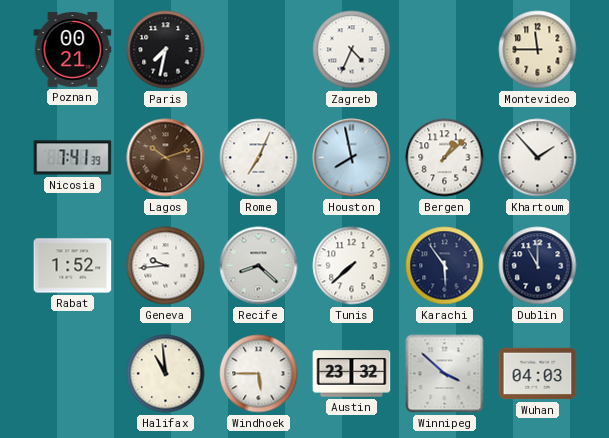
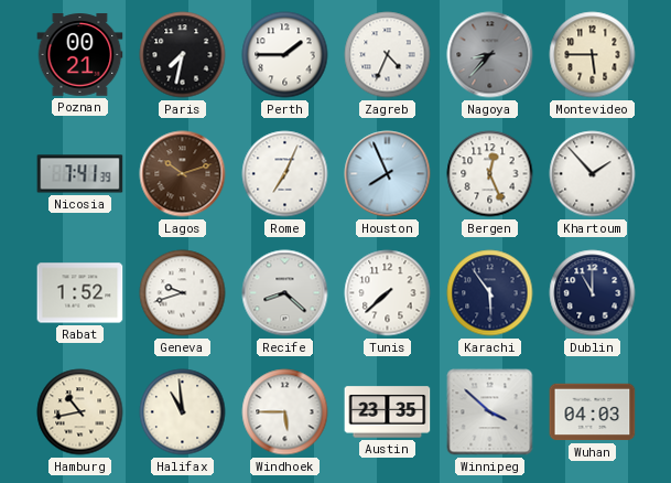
Perth: none -> 1:45
Nagoya: none -> 8:37
Montevideo: 11:45 -> 5:45
Houston: 7:58 -> 7:56
Bergen: 1:08 -> 12:26
Geneva: 9:44 -> 9:42
Hamburg: none -> 10:43
Austin: 23:32 -> 23:35
